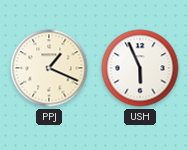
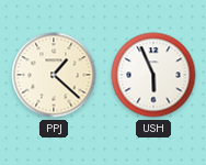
PPJ: 1:19 -> 1:22
